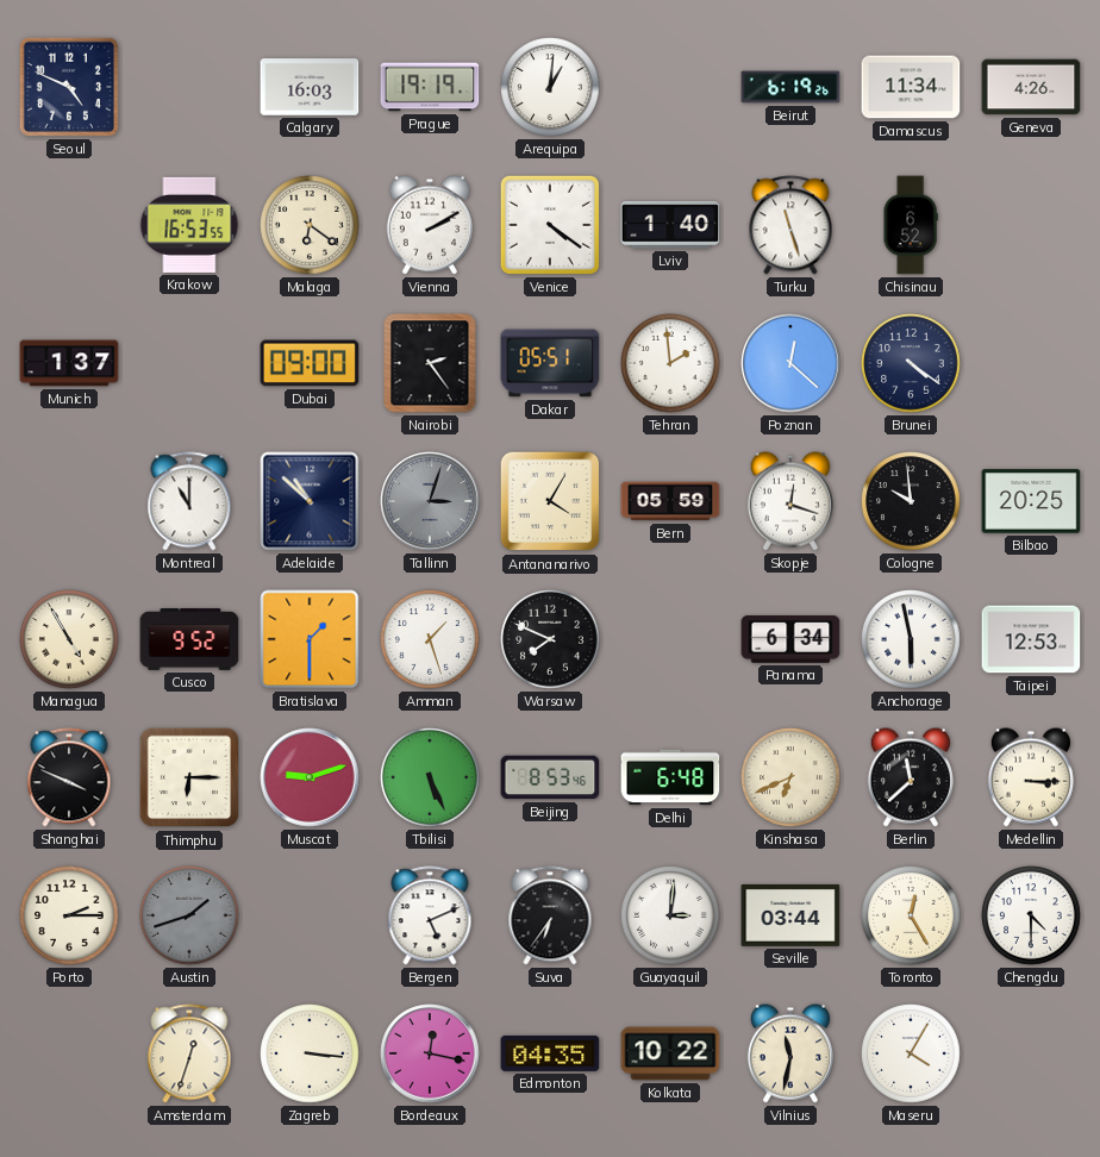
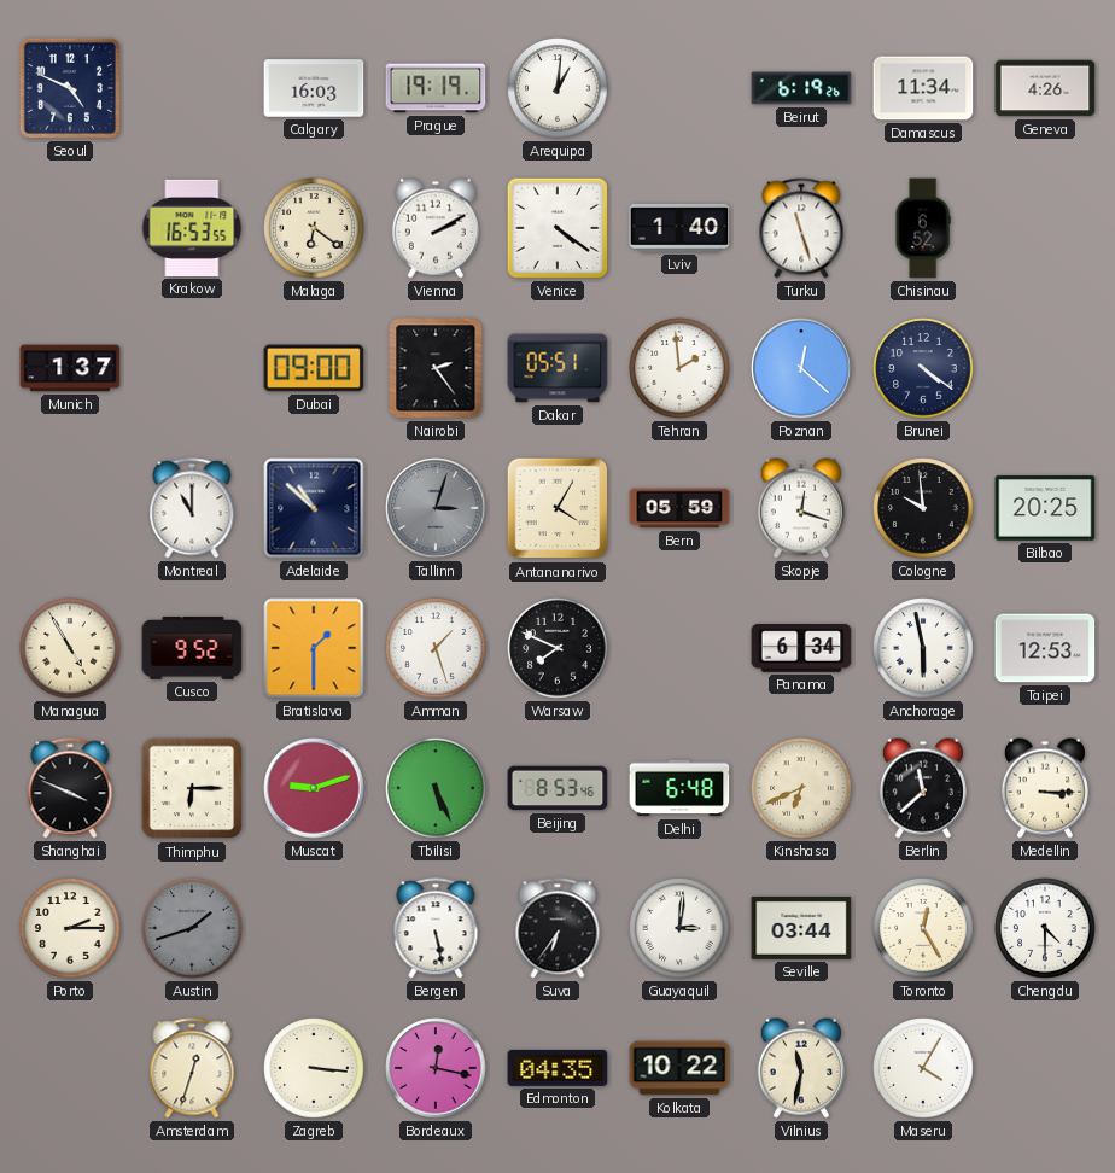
Bergen: 5:11 -> 5:28
